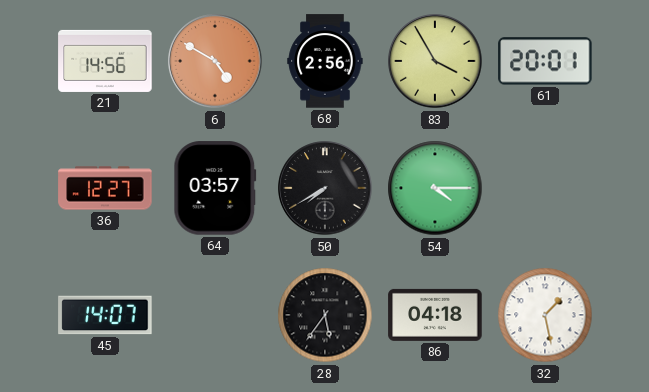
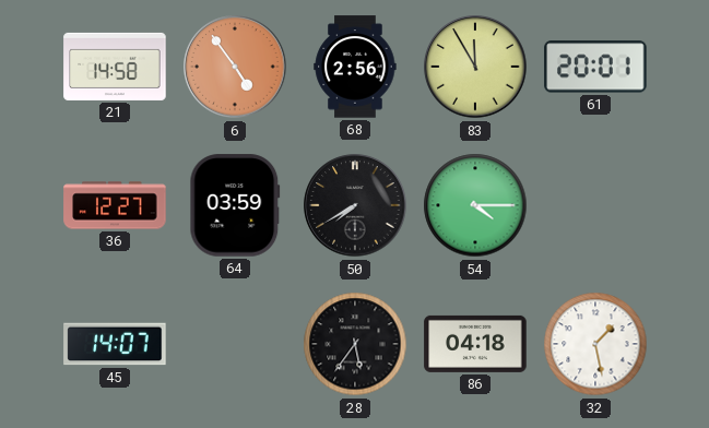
21: 14:56 -> 14:58
6: 4:50 -> 4:54
83: 3:55 -> 11:55
64: 03:57 -> 03:59
